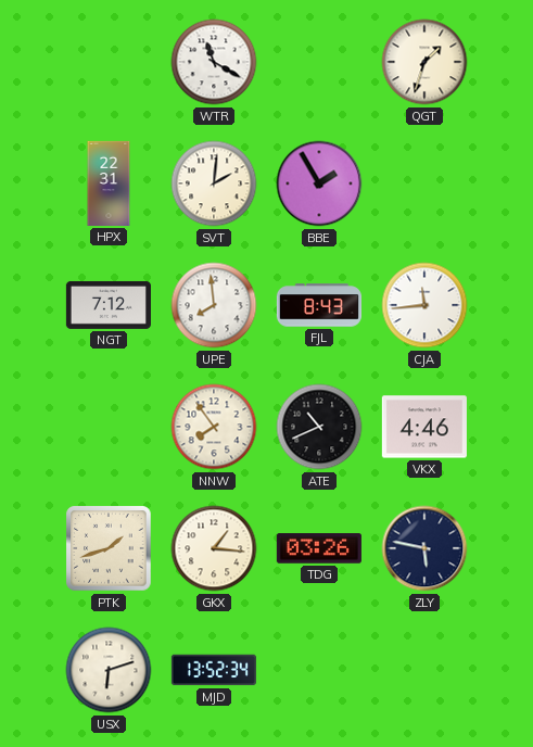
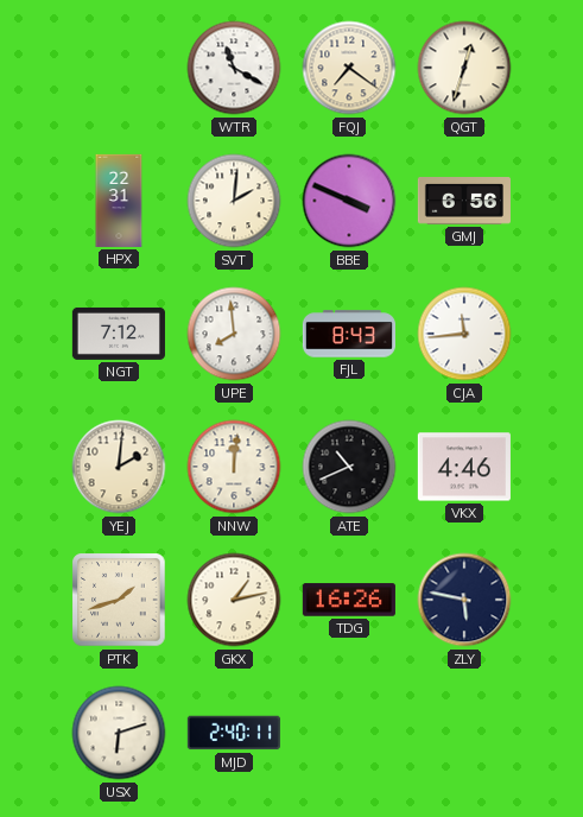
FQJ: none -> 7:21
QGT: 1:33 -> 12:33
BBE: 1:55 -> 3:49
GMJ: none -> 6:56
YEJ: none -> 2:01
NNW: 7:54 -> 12:01
GKX: 1:16 -> 1:13
TDG: 03:26 -> 16:26
MJD: 13:52 -> 2:40
